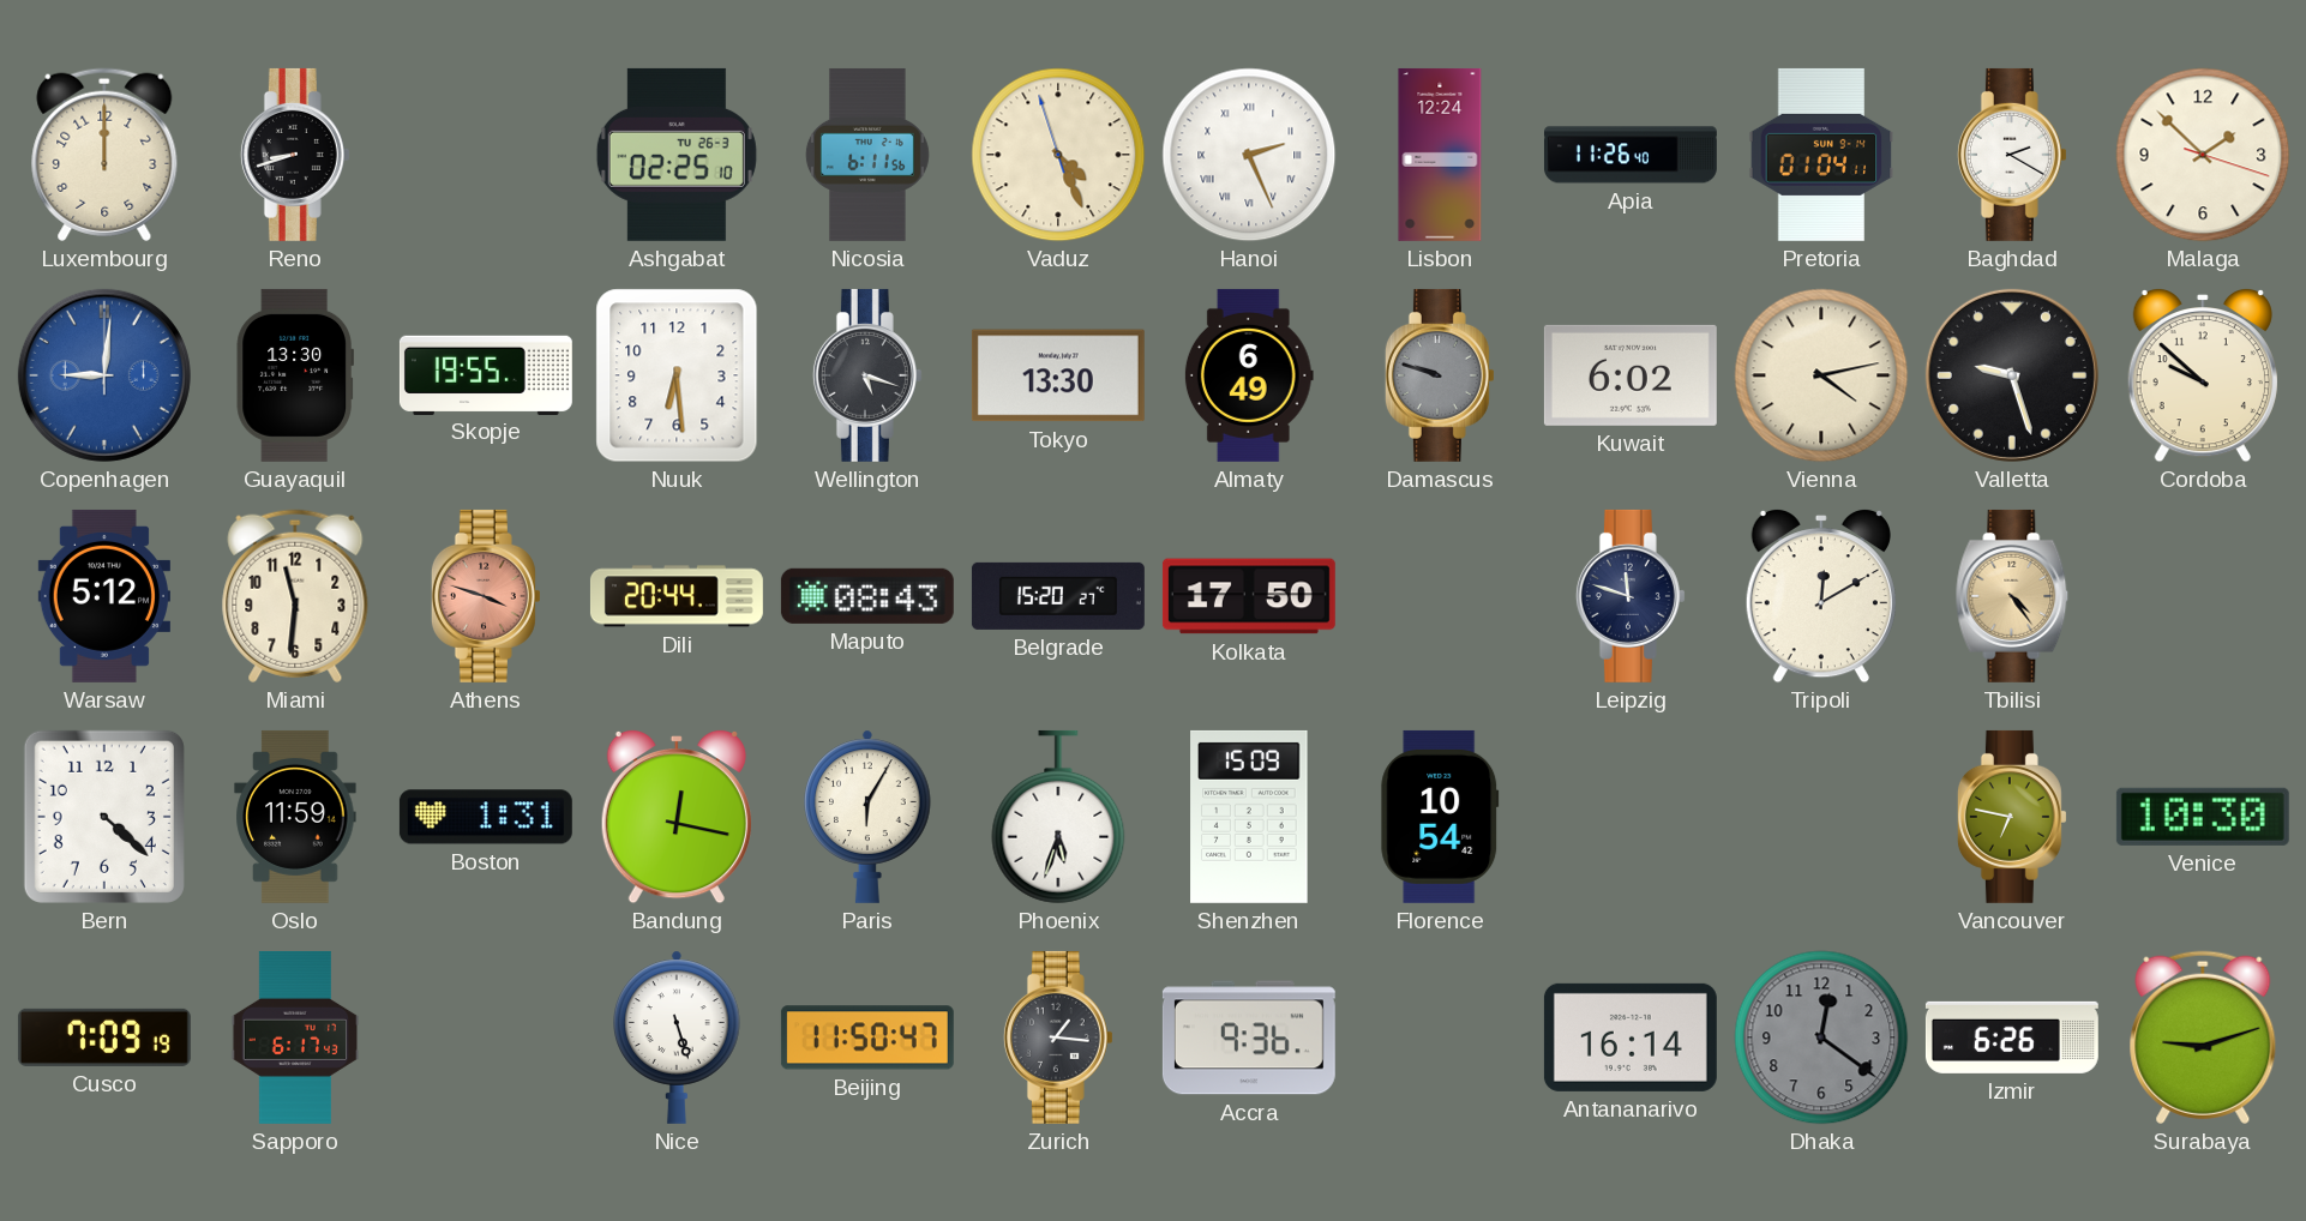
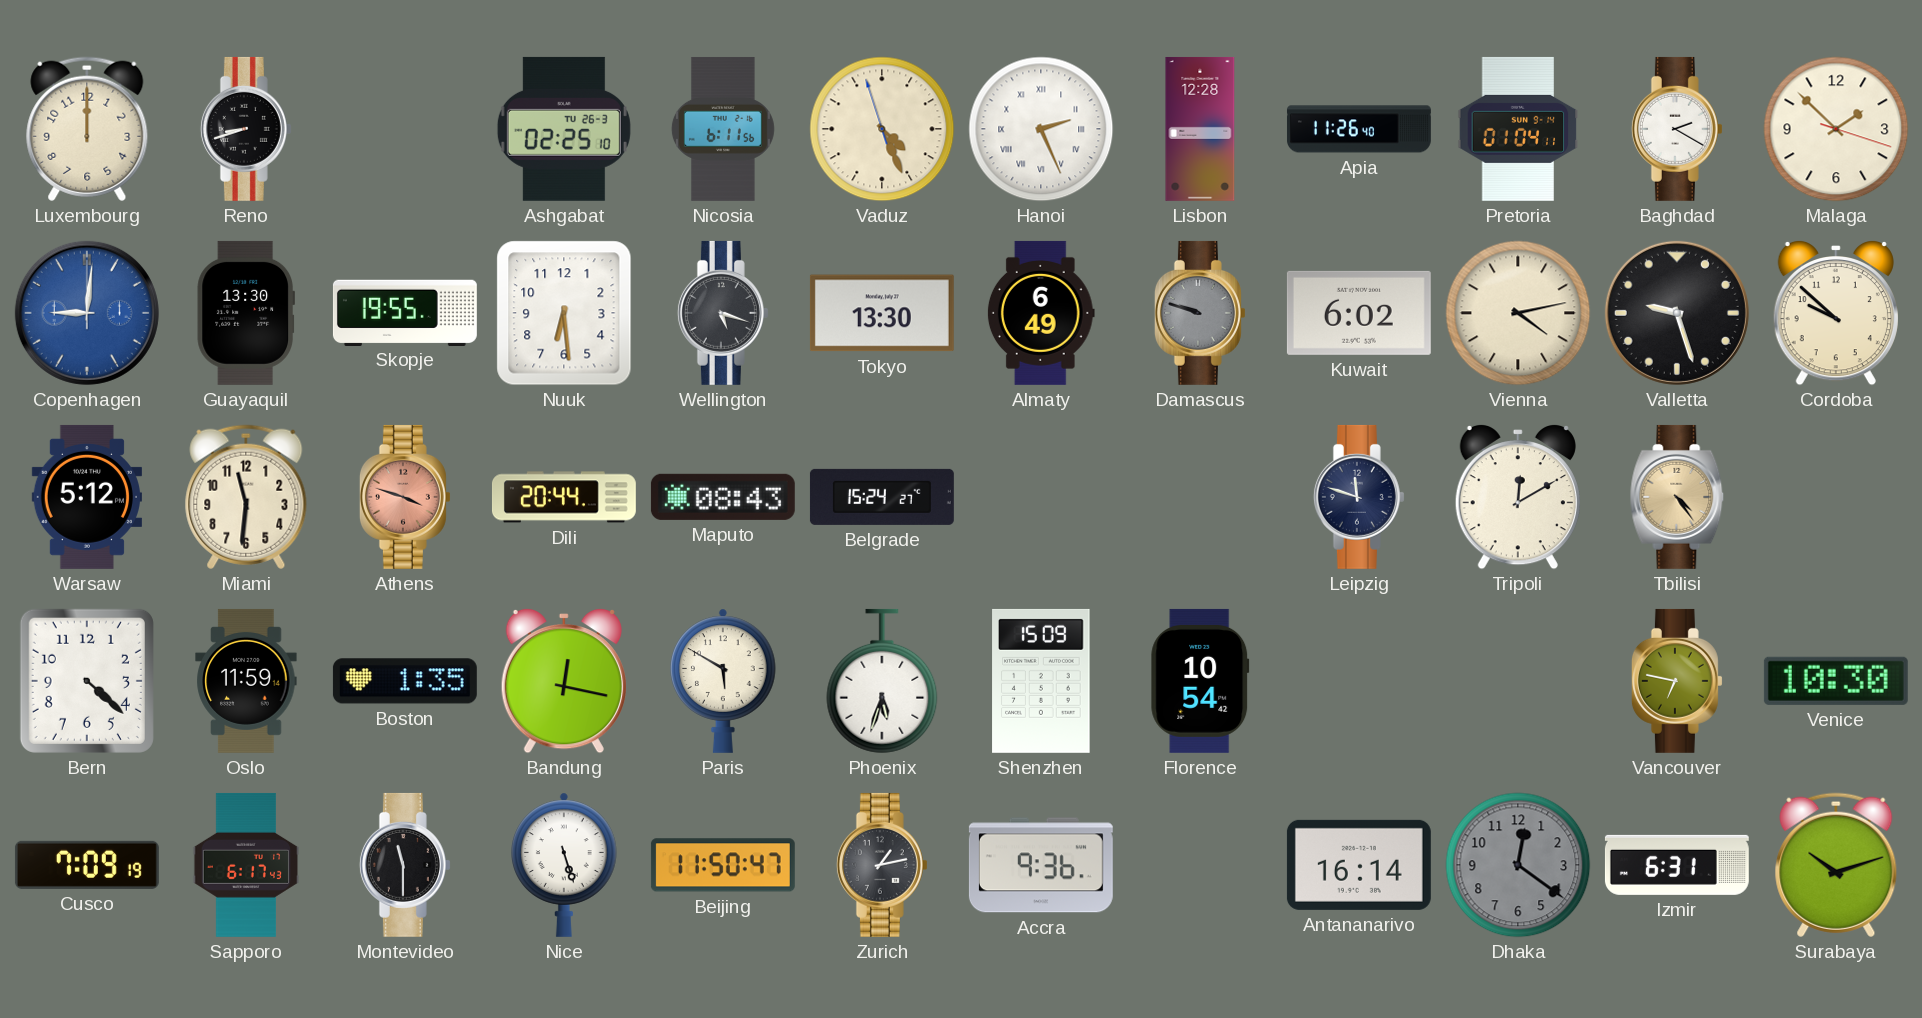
Lisbon: 12:24 -> 12:28
Belgrade: 15:20 -> 15:24
Kolkata: 17:50 -> none
Boston: 1:31 -> 1:35
Paris: 6:05 -> 5:50
Montevideo: none -> 11:30
Zurich: 1:16 -> 1:13
Izmir: 6:26 -> 6:31
Surabaya: 9:12 -> 10:12
